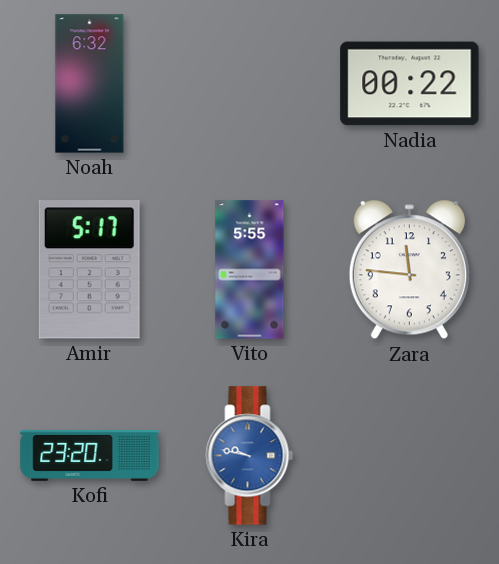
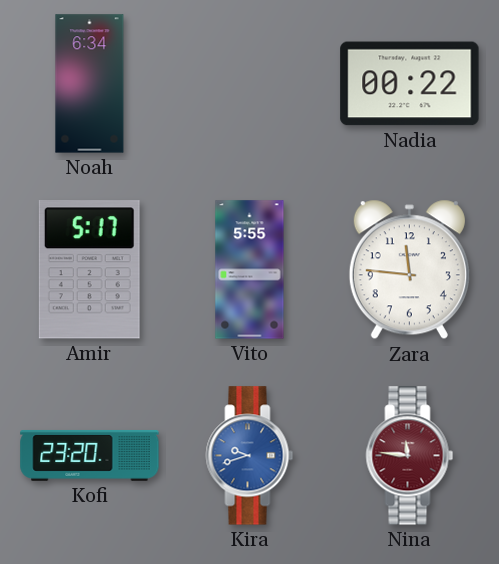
Noah: 6:32 -> 6:34
Kira: 9:47 -> 9:42
Nina: none -> 11:46
